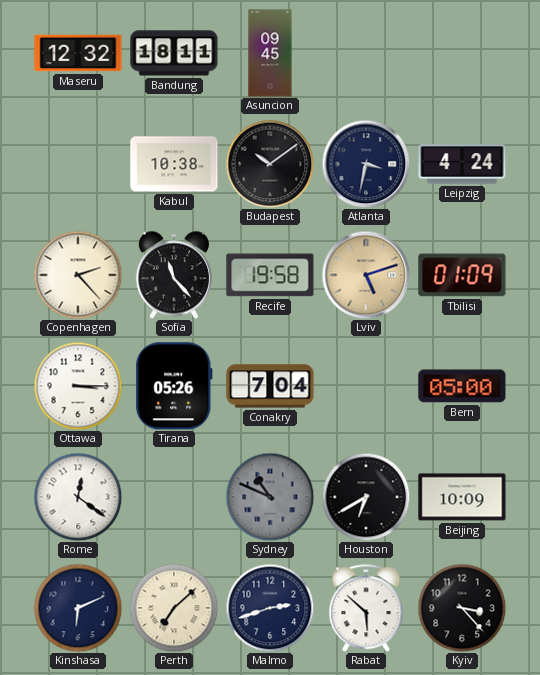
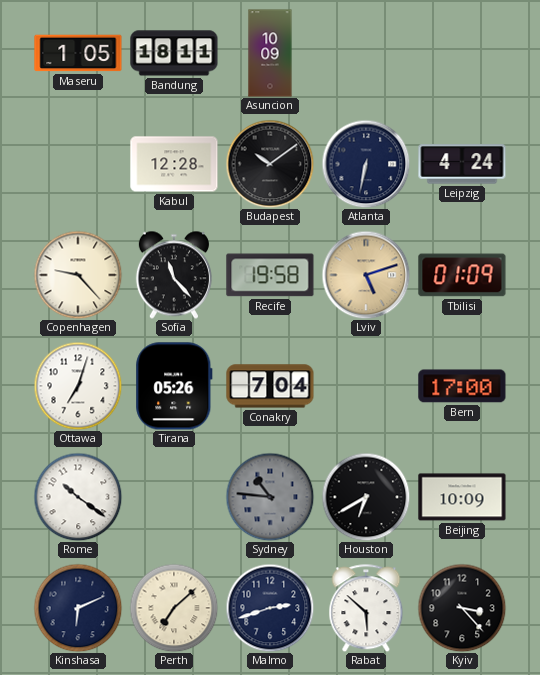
Maseru: 12:32 -> 1:05
Asuncion: 09:45 -> 10:09
Kabul: 10:38 -> 12:28
Atlanta: 3:32 -> 6:32
Copenhagen: 2:23 -> 9:23
Ottawa: 3:15 -> 7:03
Bern: 05:00 -> 17:00
Rome: 12:21 -> 10:21
Sydney: 10:49 -> 10:46
